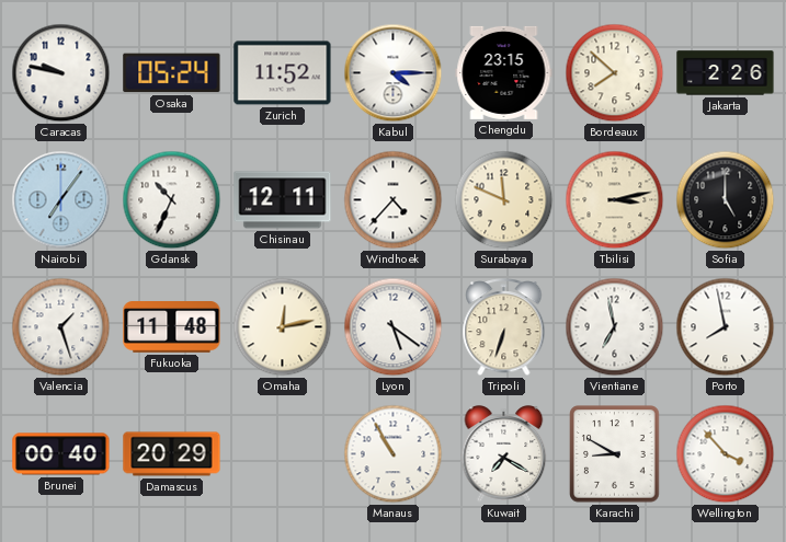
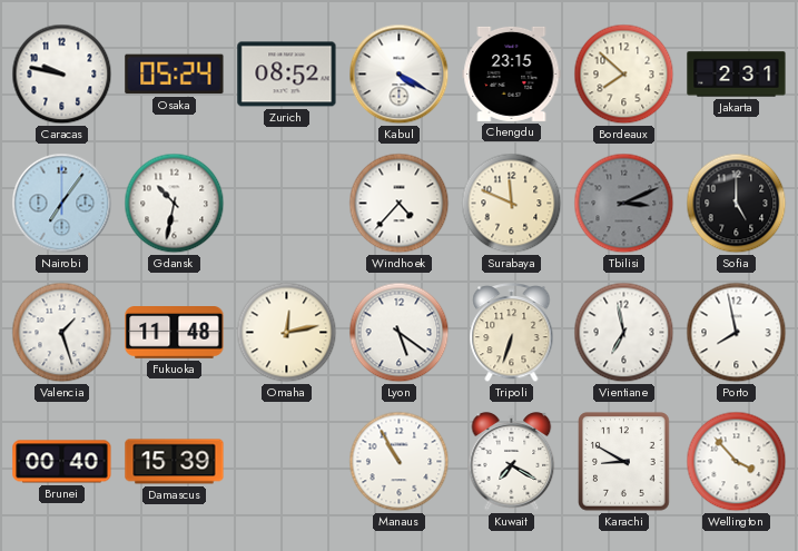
Zurich: 11:52 -> 08:52
Kabul: 4:15 -> 4:20
Jakarta: 2:26 -> 2:31
Gdansk: 10:34 -> 10:32
Chisinau: 12:11 -> none
Tbilisi: 3:13 -> 3:11
Tbilisi dial: cream -> grey
Damascus: 20:29 -> 15:39
